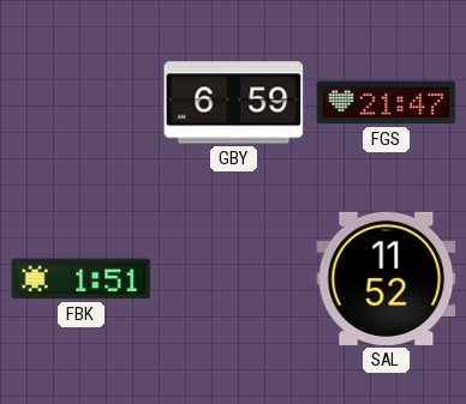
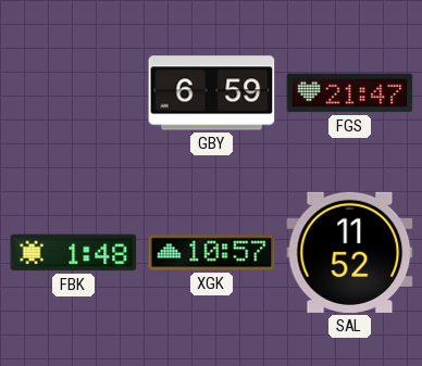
FBK: 1:51 -> 1:48
XGK: none -> 10:57
